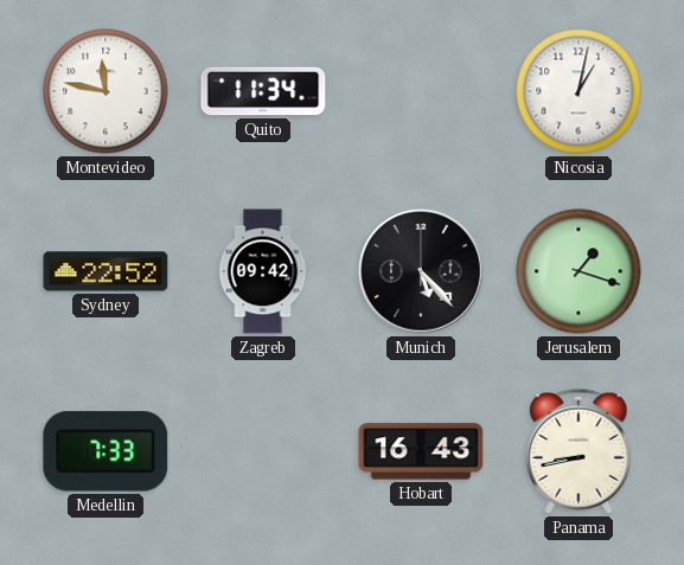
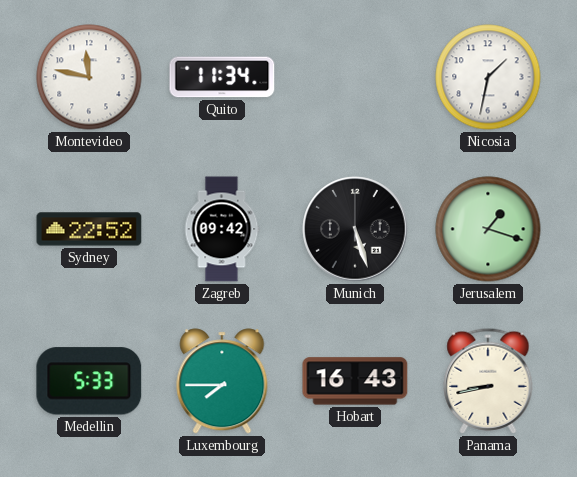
Nicosia: 1:02 -> 1:32
Munich: 5:23 -> 5:27
Medellin: 7:33 -> 5:33
Luxembourg: none -> 7:45
